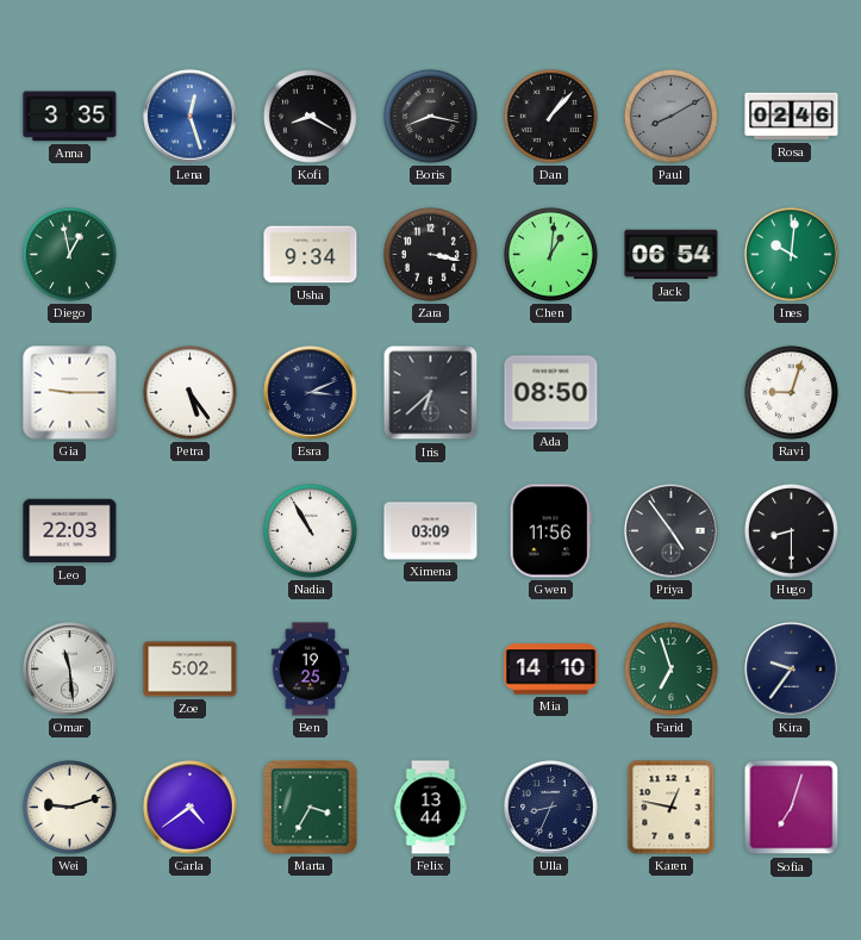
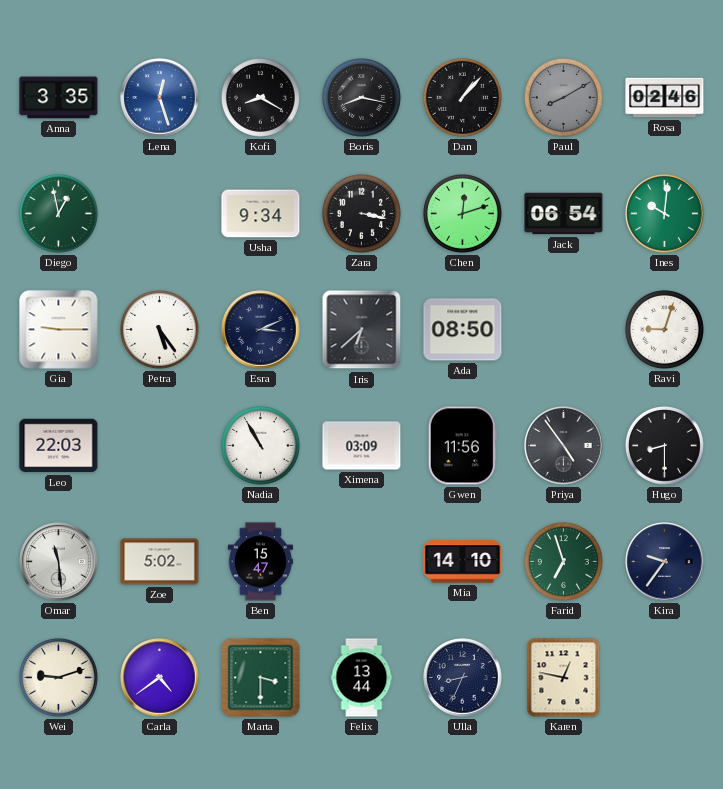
Chen: 1:01 -> 12:12
Ben: 19:25 -> 15:47
Marta: 3:35 -> 3:30
Sofia: 7:03 -> none
